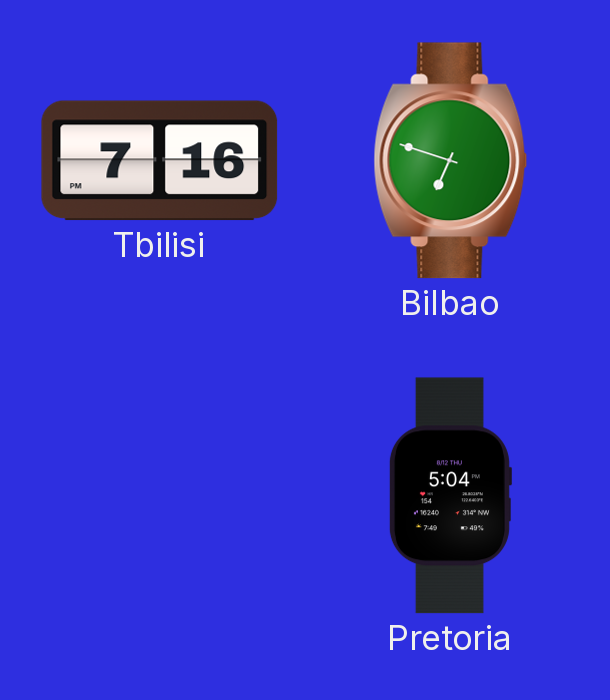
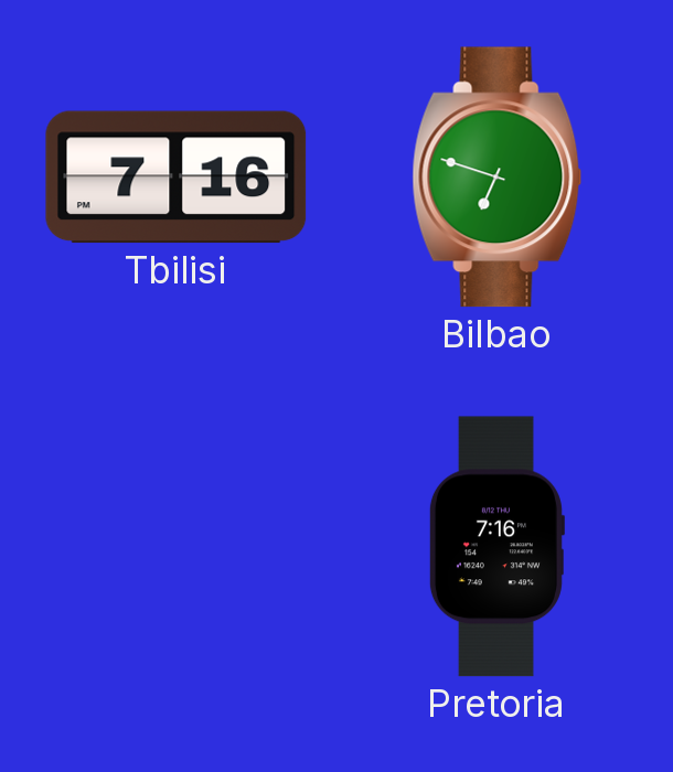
Pretoria: 5:04 -> 7:16
